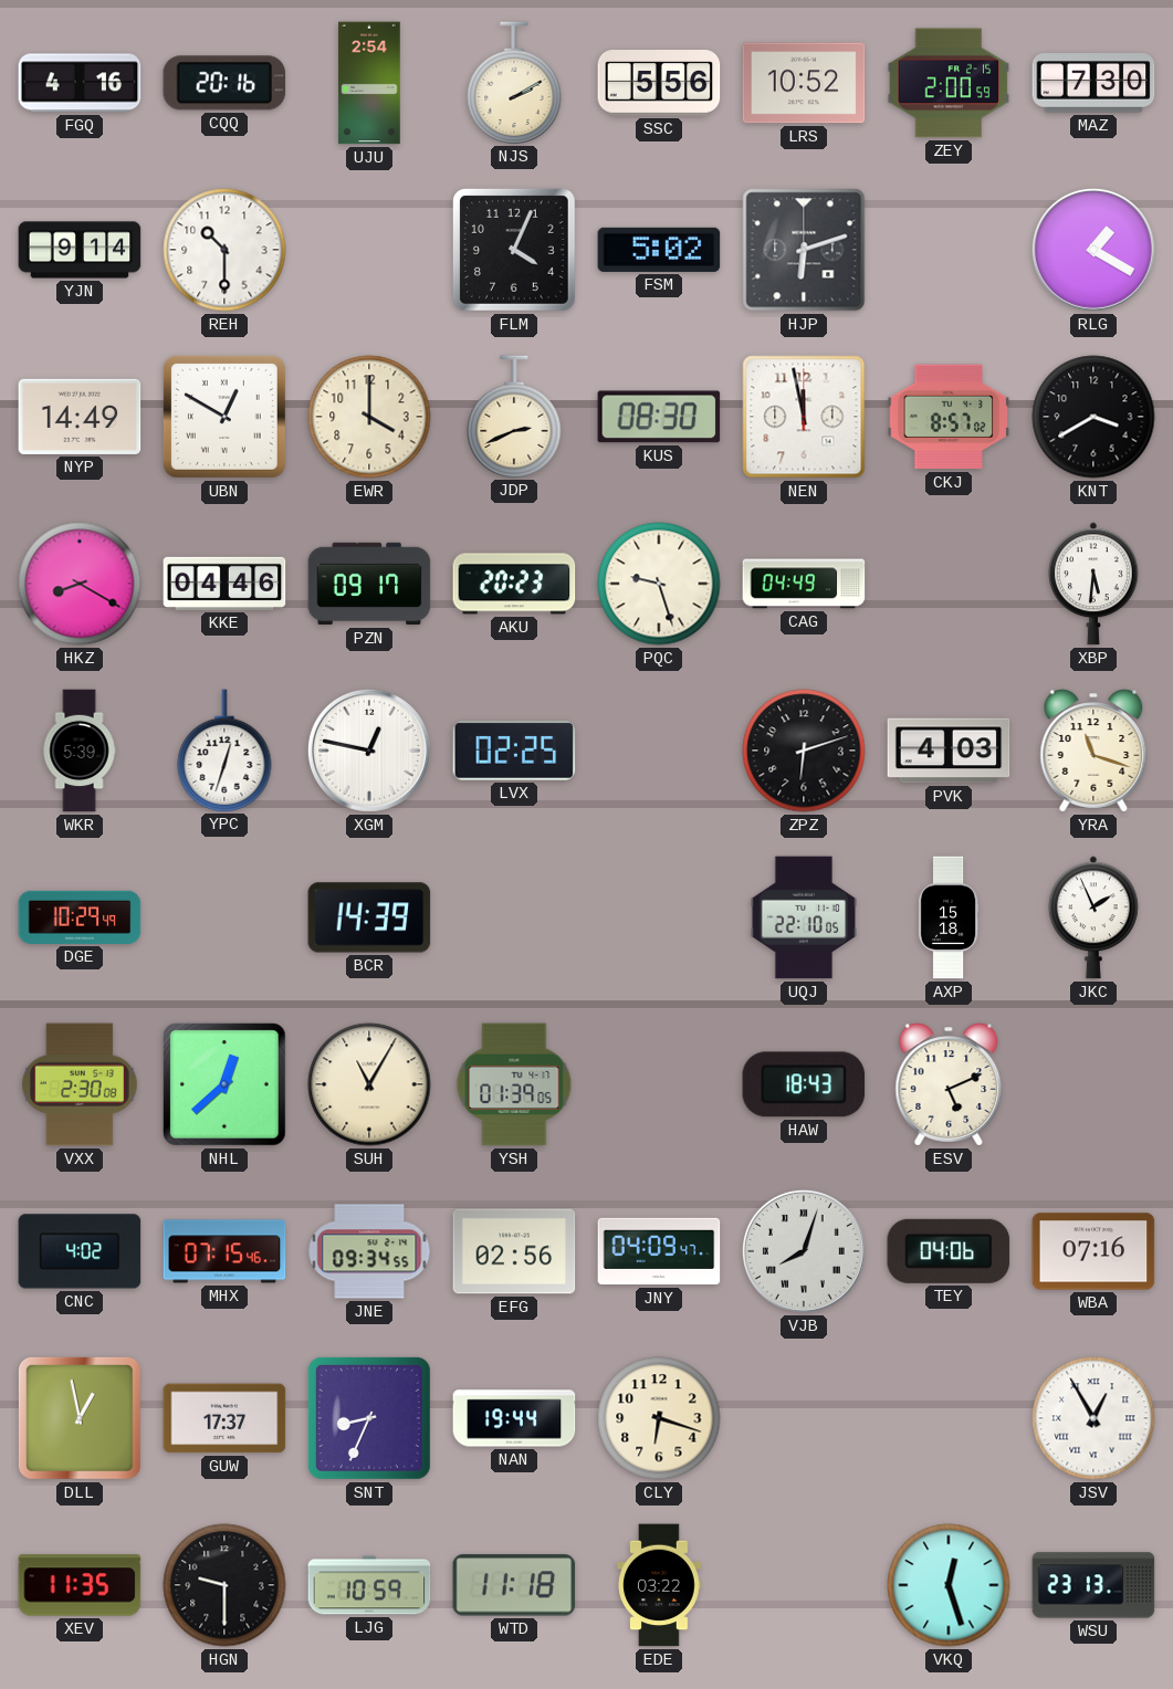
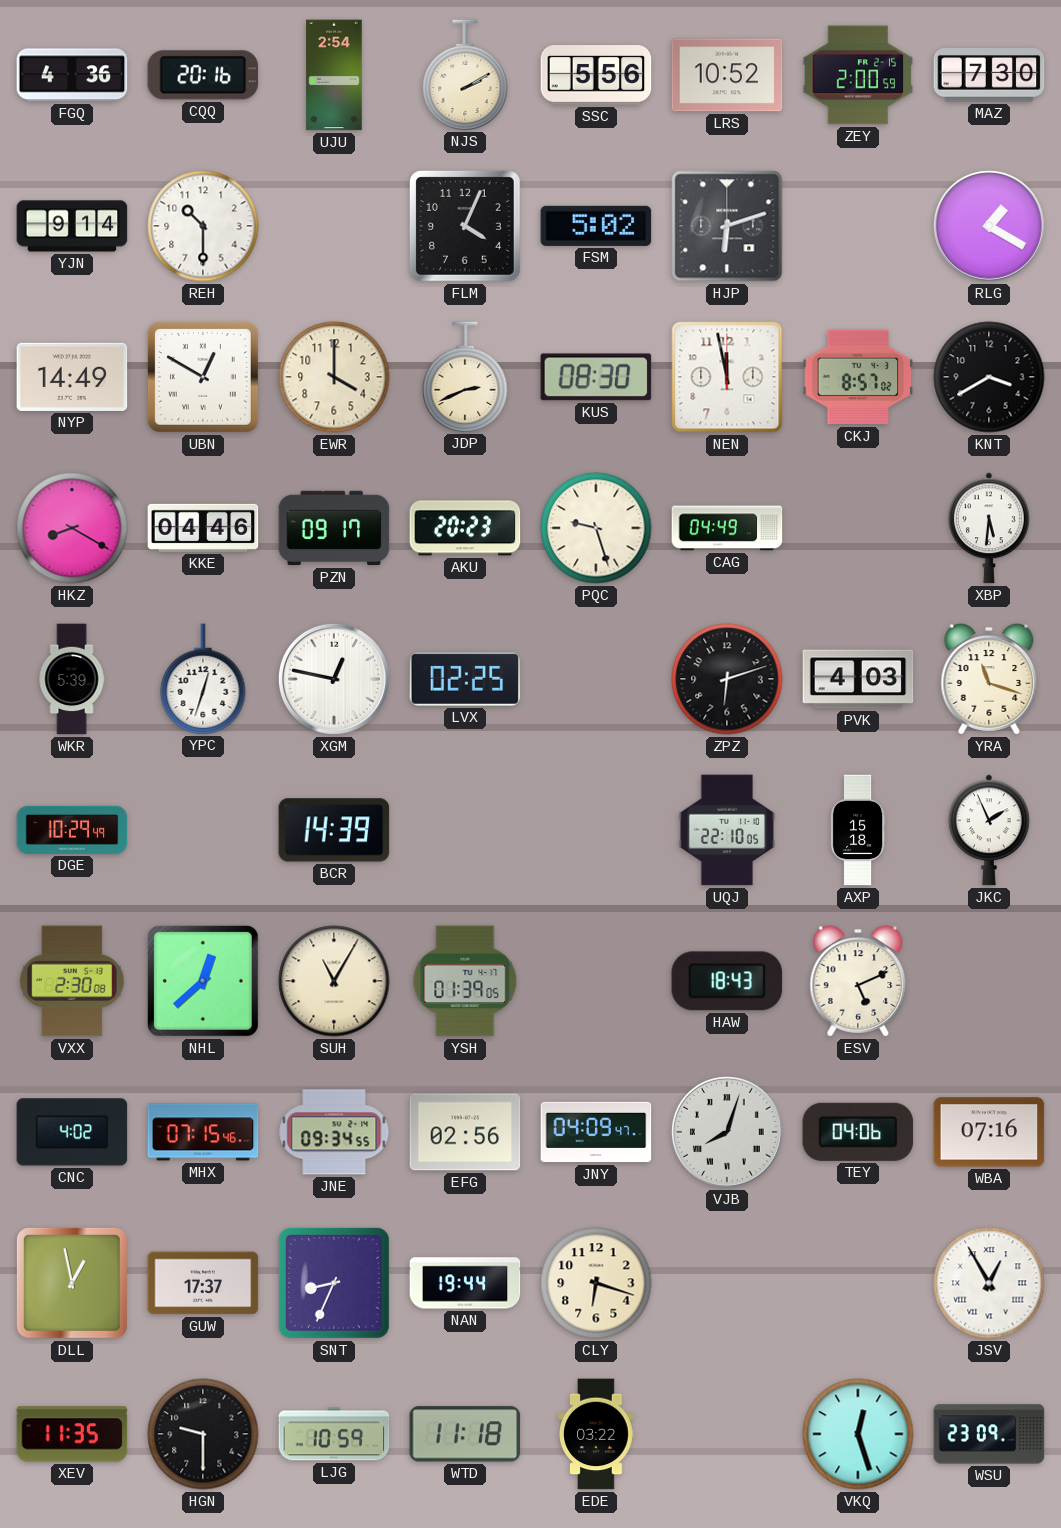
FGQ: 4:16 -> 4:36
WSU: 23:13 -> 23:09
